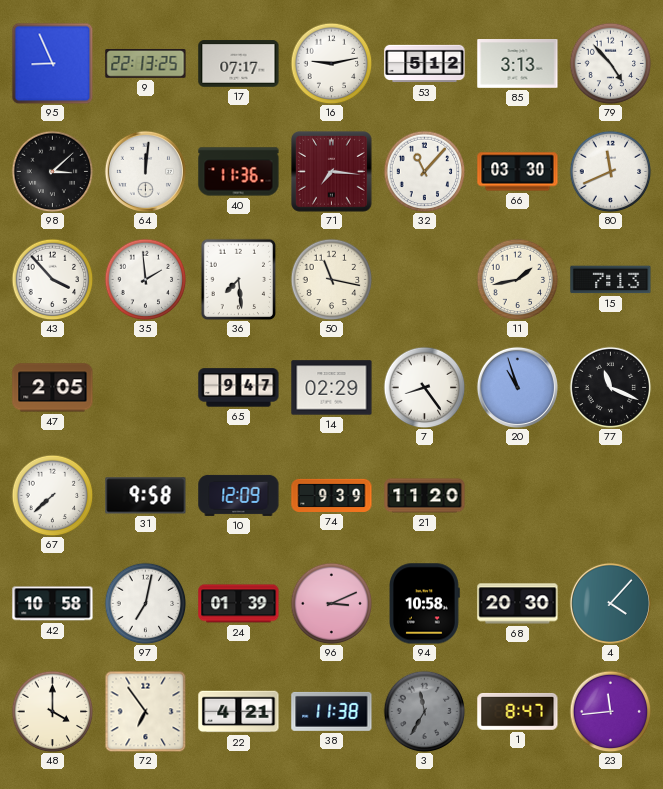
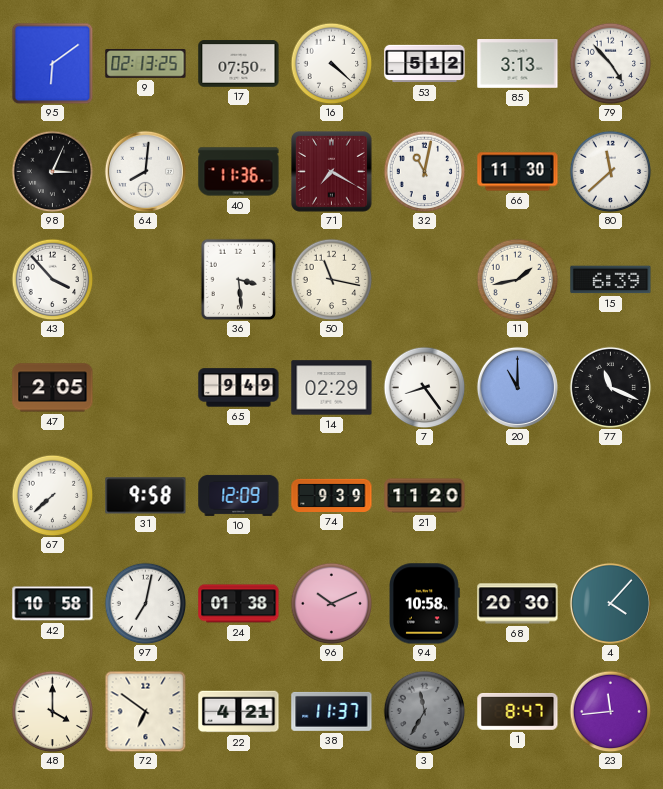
95: 8:56 -> 6:09
9: 22:13 -> 02:13
17: 07:17 -> 07:50
16: 9:13 -> 4:22
98: 3:08 -> 3:04
64: 12:01 -> 8:01
71: 7:16 -> 7:20
32: 11:07 -> 11:02
66: 03:30 -> 11:30
80: 11:41 -> 11:38
35: 1:59 -> none
36: 7:29 -> 3:29
15: 7:13 -> 6:39
65: 9:47 -> 9:49
20: 10:57 -> 11:00
24: 01:39 -> 01:38
96: 3:11 -> 10:11
72: 6:54 -> 6:51
38: 11:38 -> 11:37
